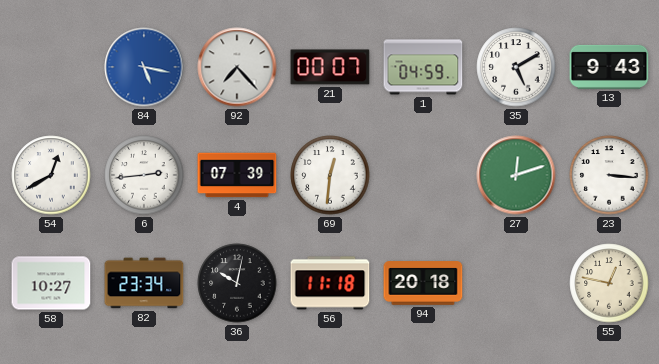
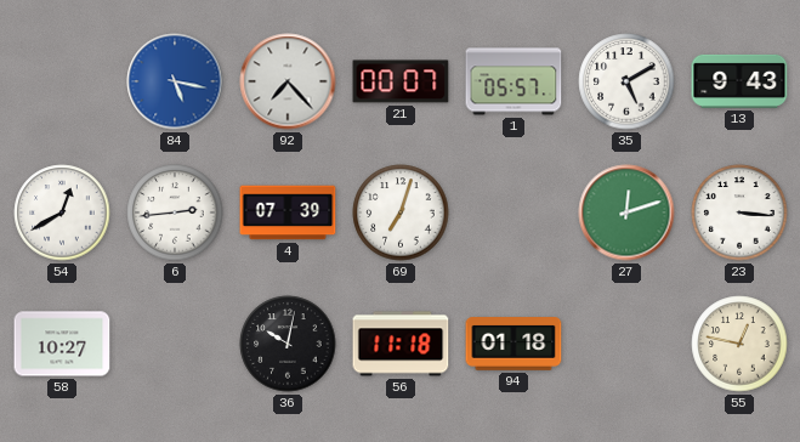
1: 04:59 -> 05:57
69: 12:31 -> 7:03
82: 23:34 -> none
94: 20:18 -> 01:18
